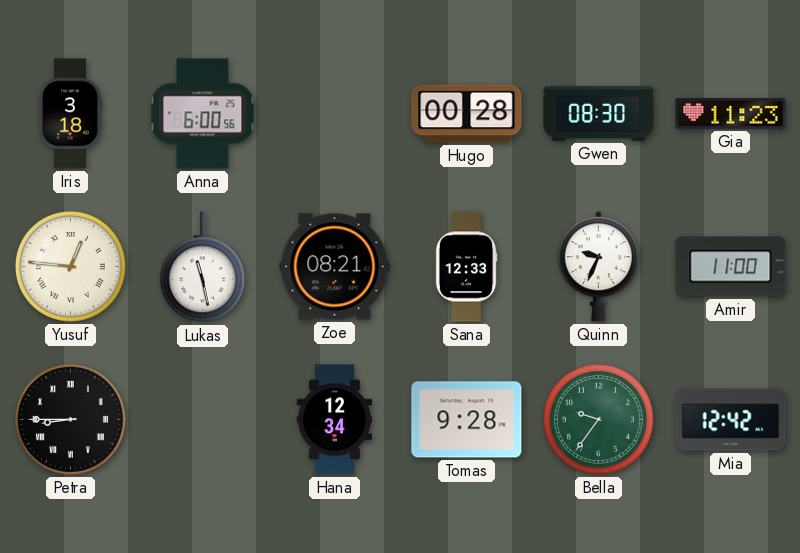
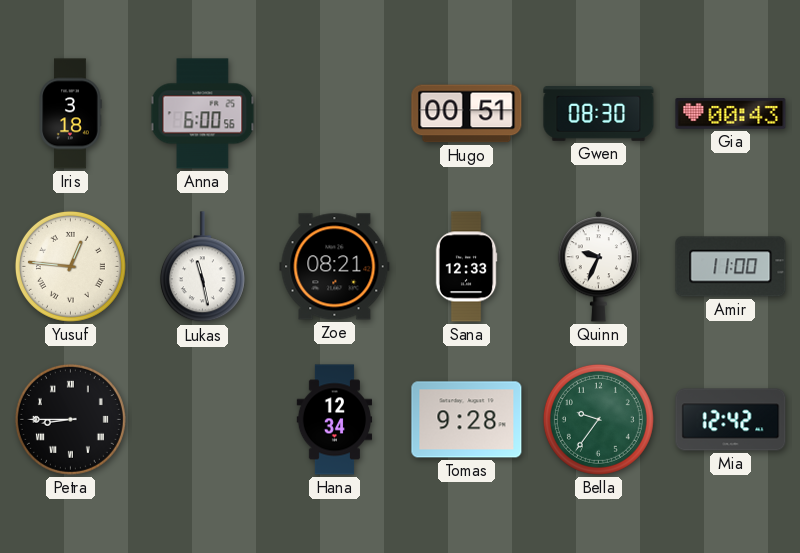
Hugo: 00:28 -> 00:51
Gia: 11:23 -> 00:43
